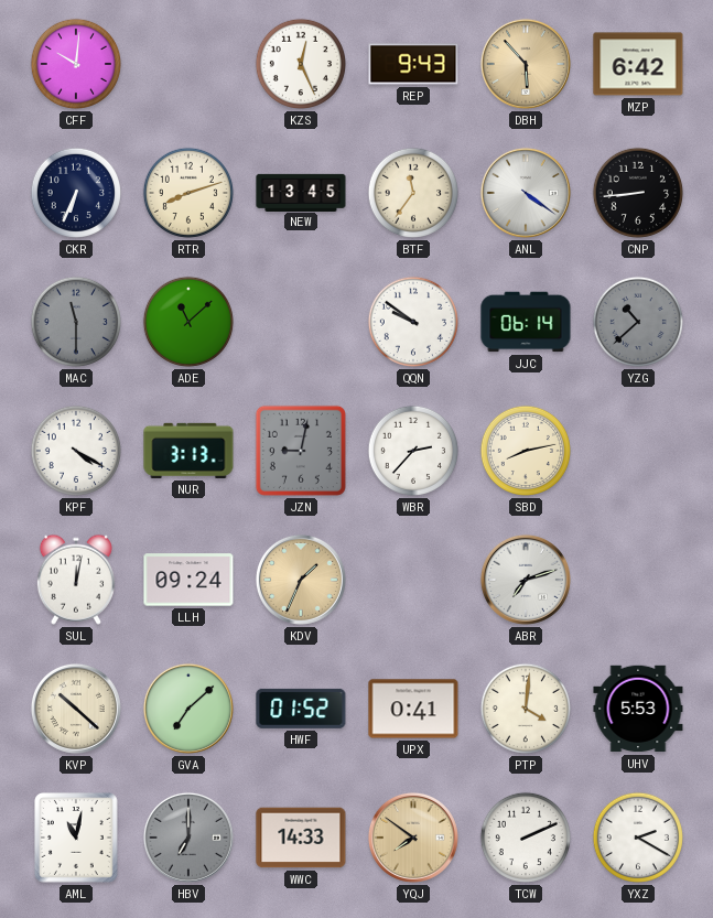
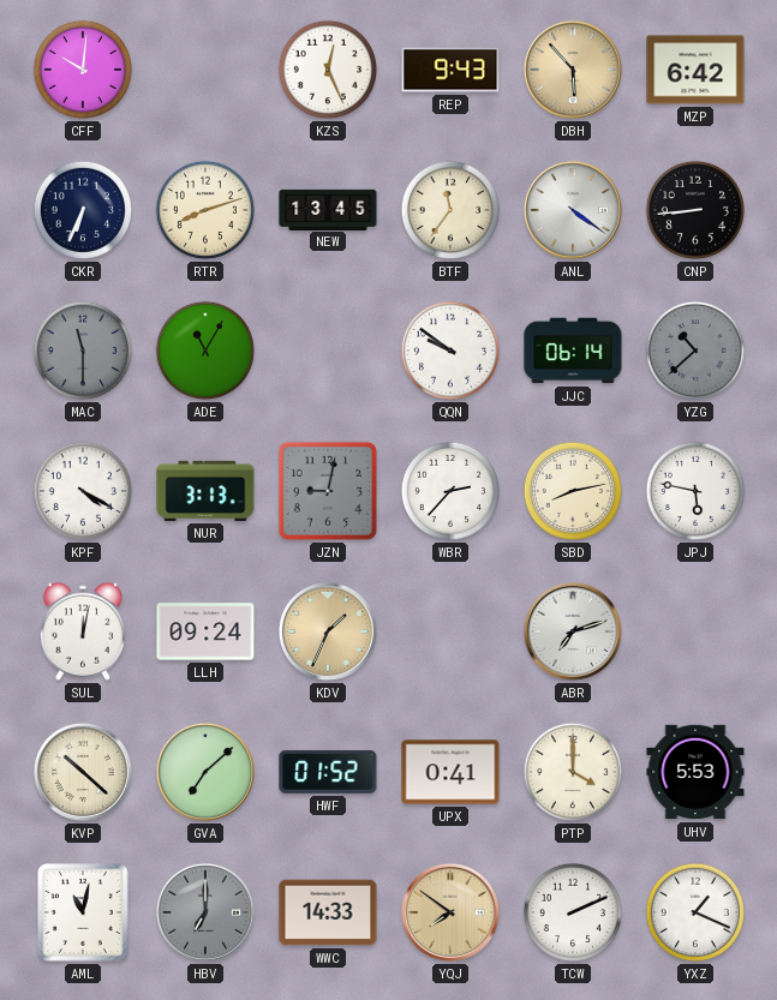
ADE: 11:08 -> 11:05
JPJ: none -> 5:47
PTP: 4:01 -> 4:00
YXZ: 2:20 -> 1:19
